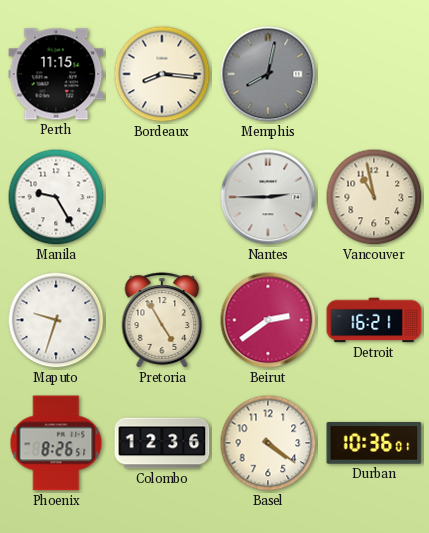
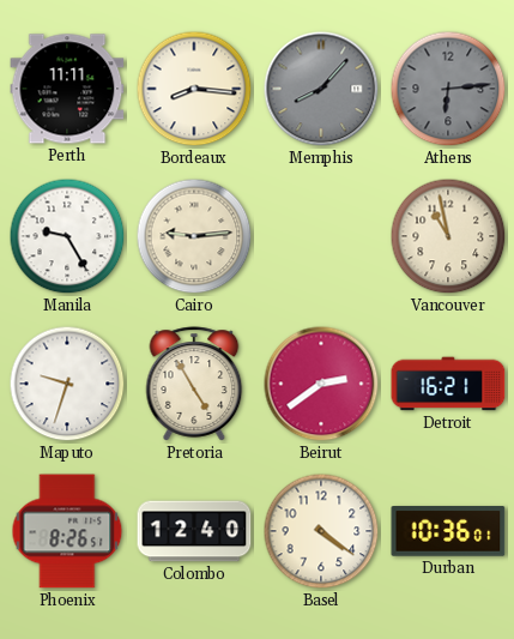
Perth: 11:15 -> 11:11
Memphis: 8:02 -> 8:07
Athens: none -> 6:14
Cairo: none -> 9:14
Nantes: 2:45 -> none
Colombo: 12:36 -> 12:40
